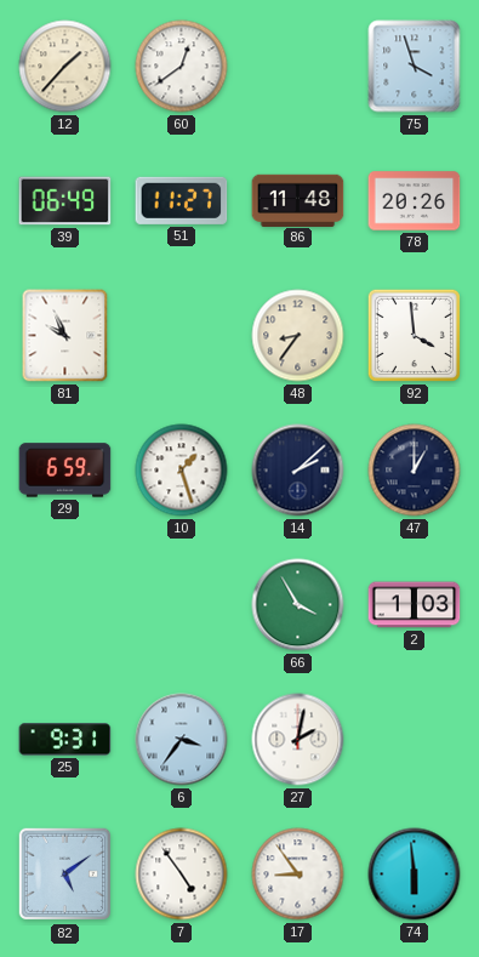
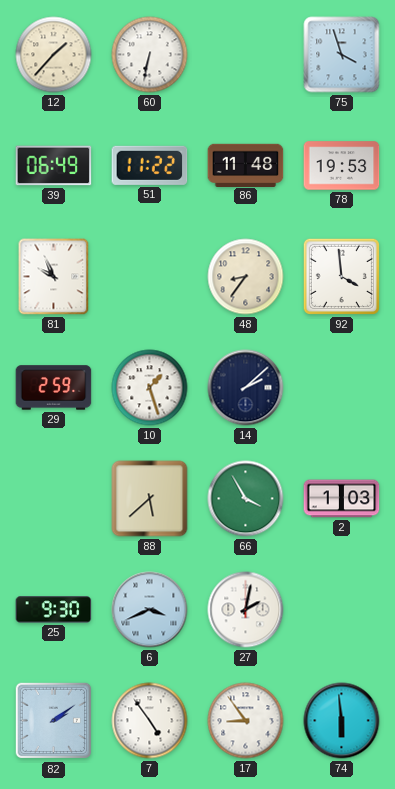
60: 12:39 -> 6:32
51: 11:27 -> 11:22
78: 20:26 -> 19:53
29: 6:59 -> 2:59
47: 1:00 -> none
88: none -> 5:38
25: 9:31 -> 9:30
6: 3:36 -> 3:41
82: 5:09 -> 2:09
